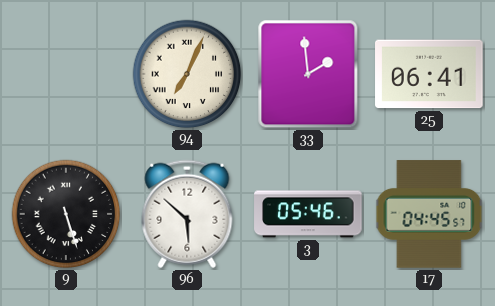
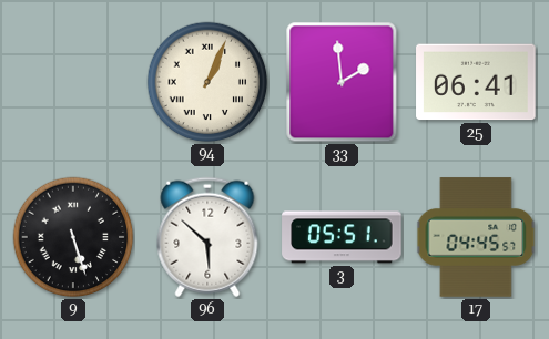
94: 7:04 -> 1:04
3: 05:46 -> 05:51
